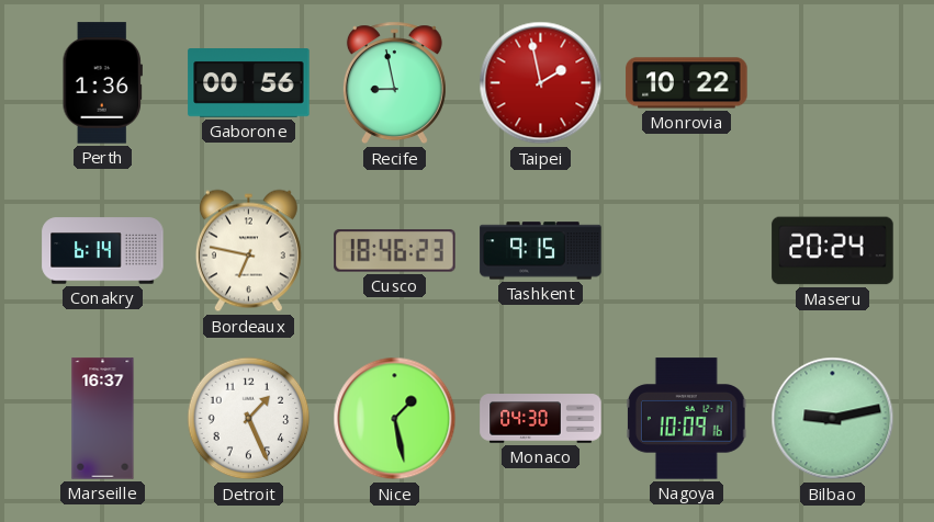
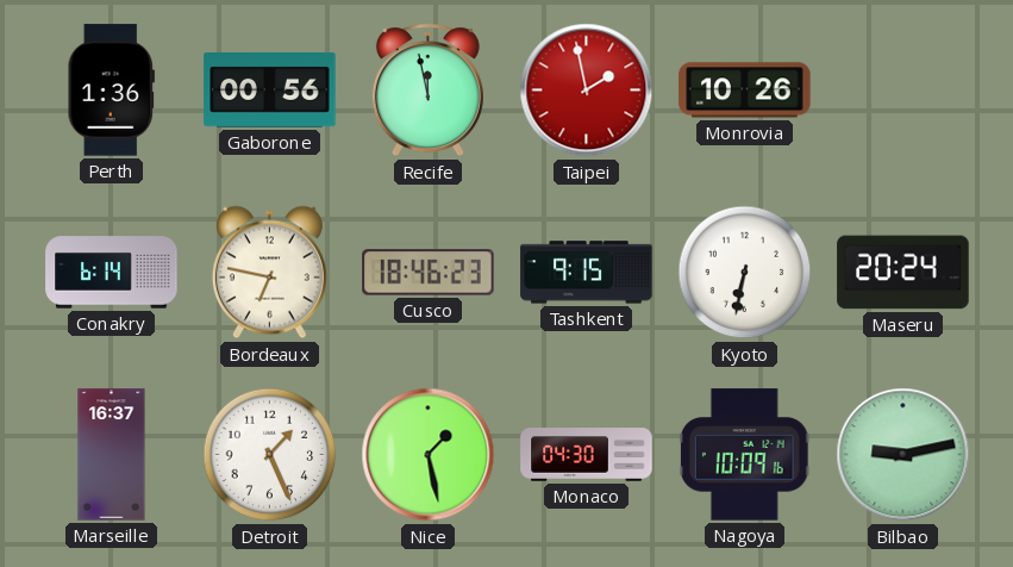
Recife: 8:58 -> 11:58
Monrovia: 10:22 -> 10:26
Kyoto: none -> 6:32
